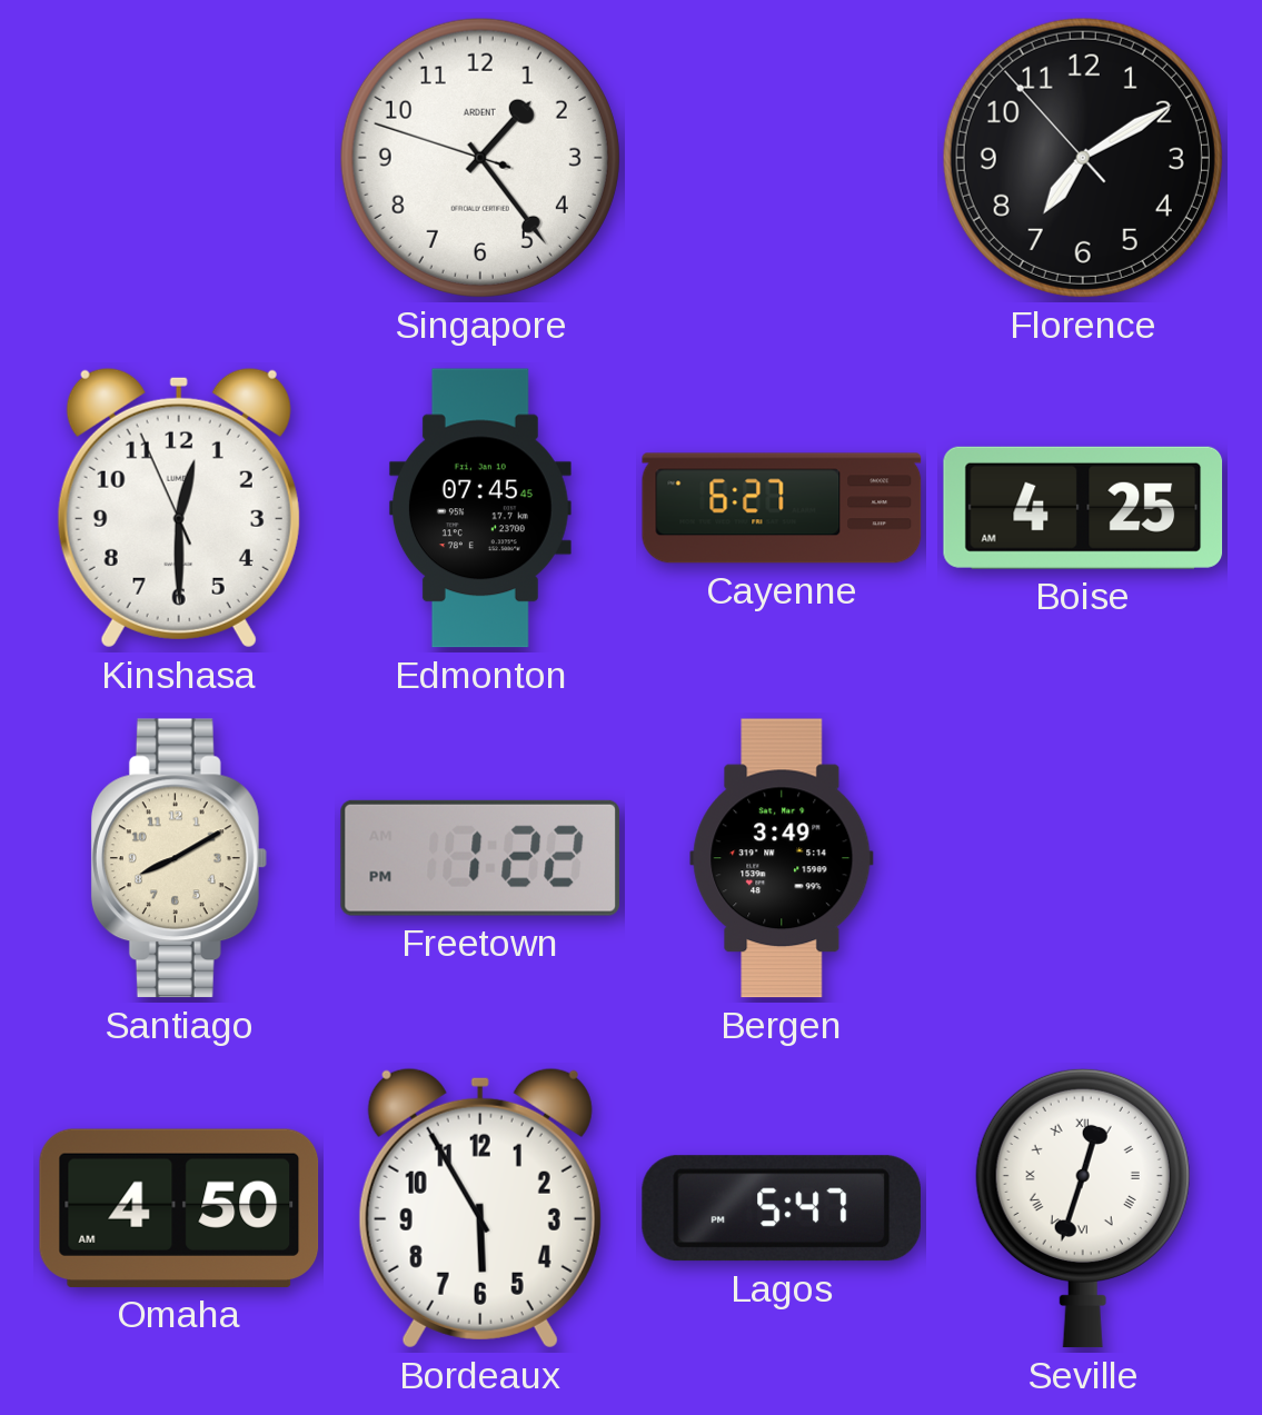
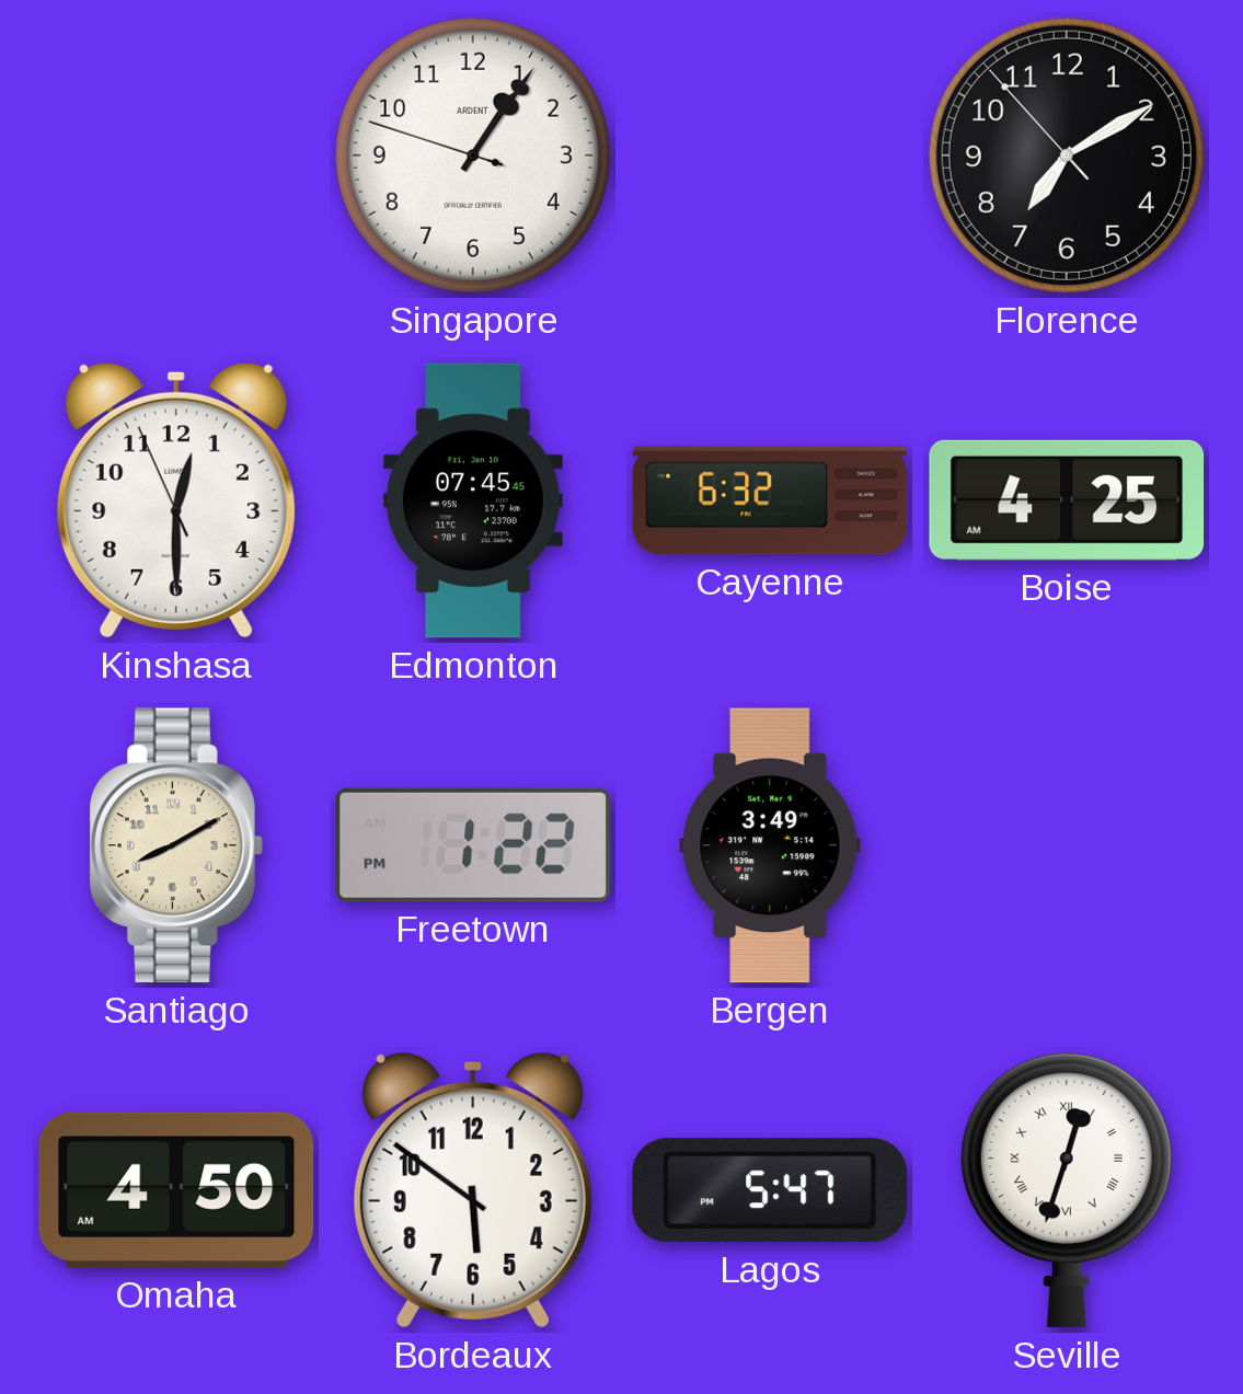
Singapore: 1:23 -> 1:05
Cayenne: 6:27 -> 6:32
Bordeaux: 5:55 -> 5:51
